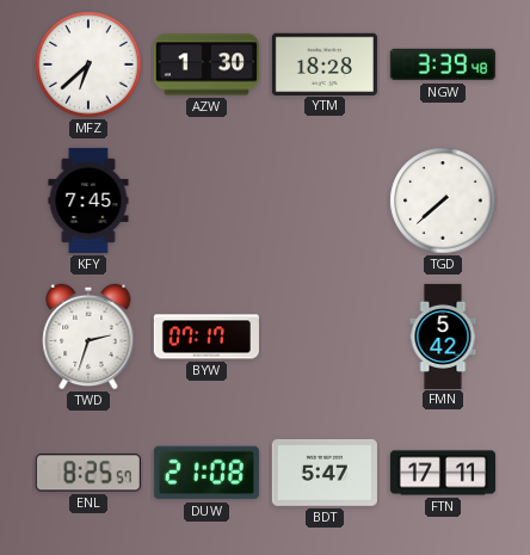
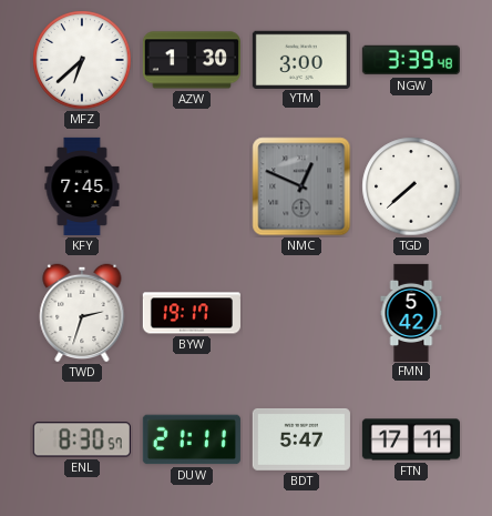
YTM: 18:28 -> 3:00
NMC: none -> 12:49
BYW: 07:17 -> 19:17
ENL: 8:25 -> 8:30
DUW: 21:08 -> 21:11
